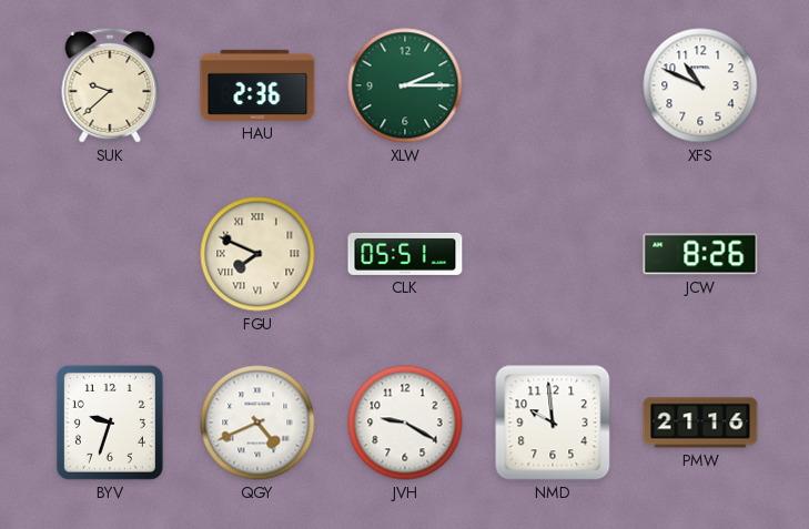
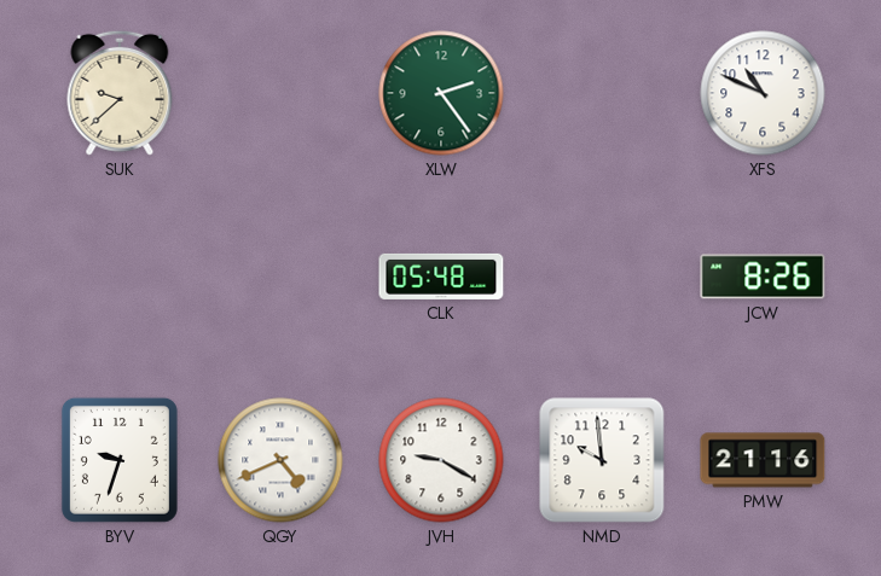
HAU: 2:36 -> none
XLW: 2:15 -> 2:24
FGU: 7:49 -> none
CLK: 05:51 -> 05:48
